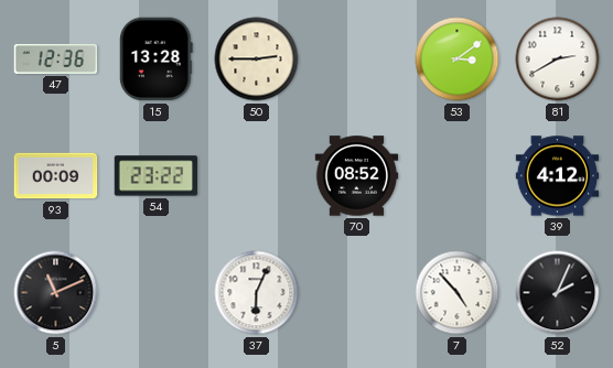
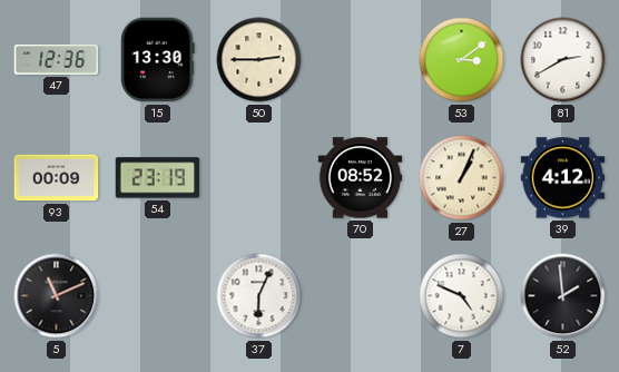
15: 13:28 -> 13:30
54: 23:22 -> 23:19
27: none -> 1:04
7: 4:53 -> 4:49
52: 2:04 -> 1:59
